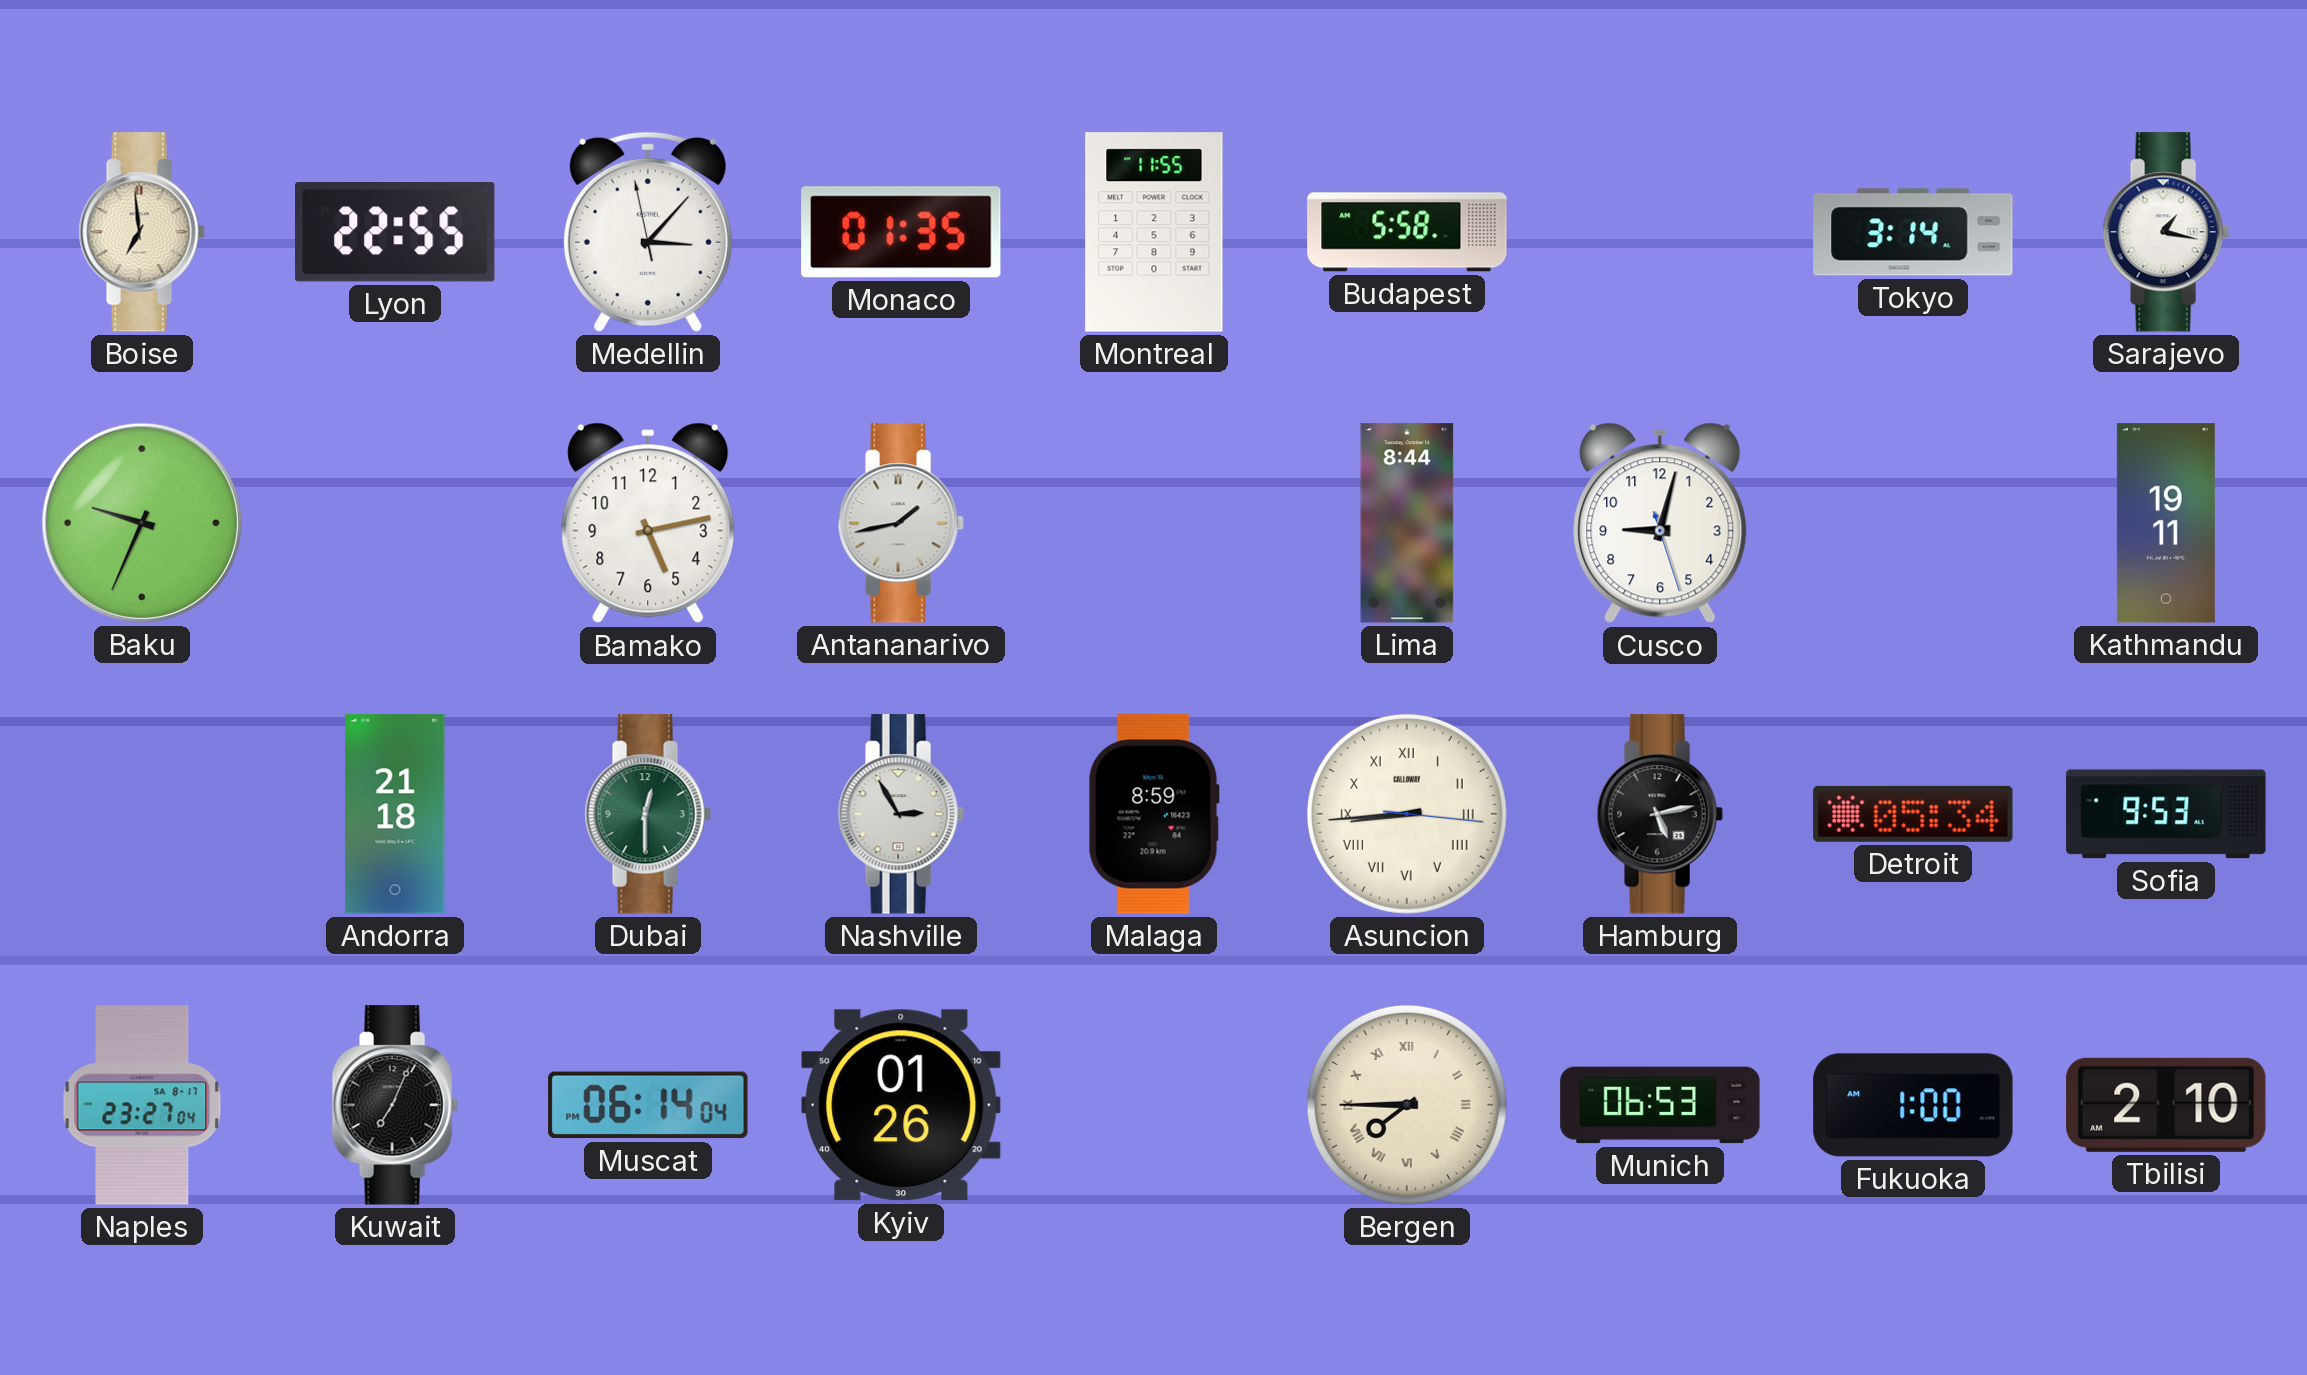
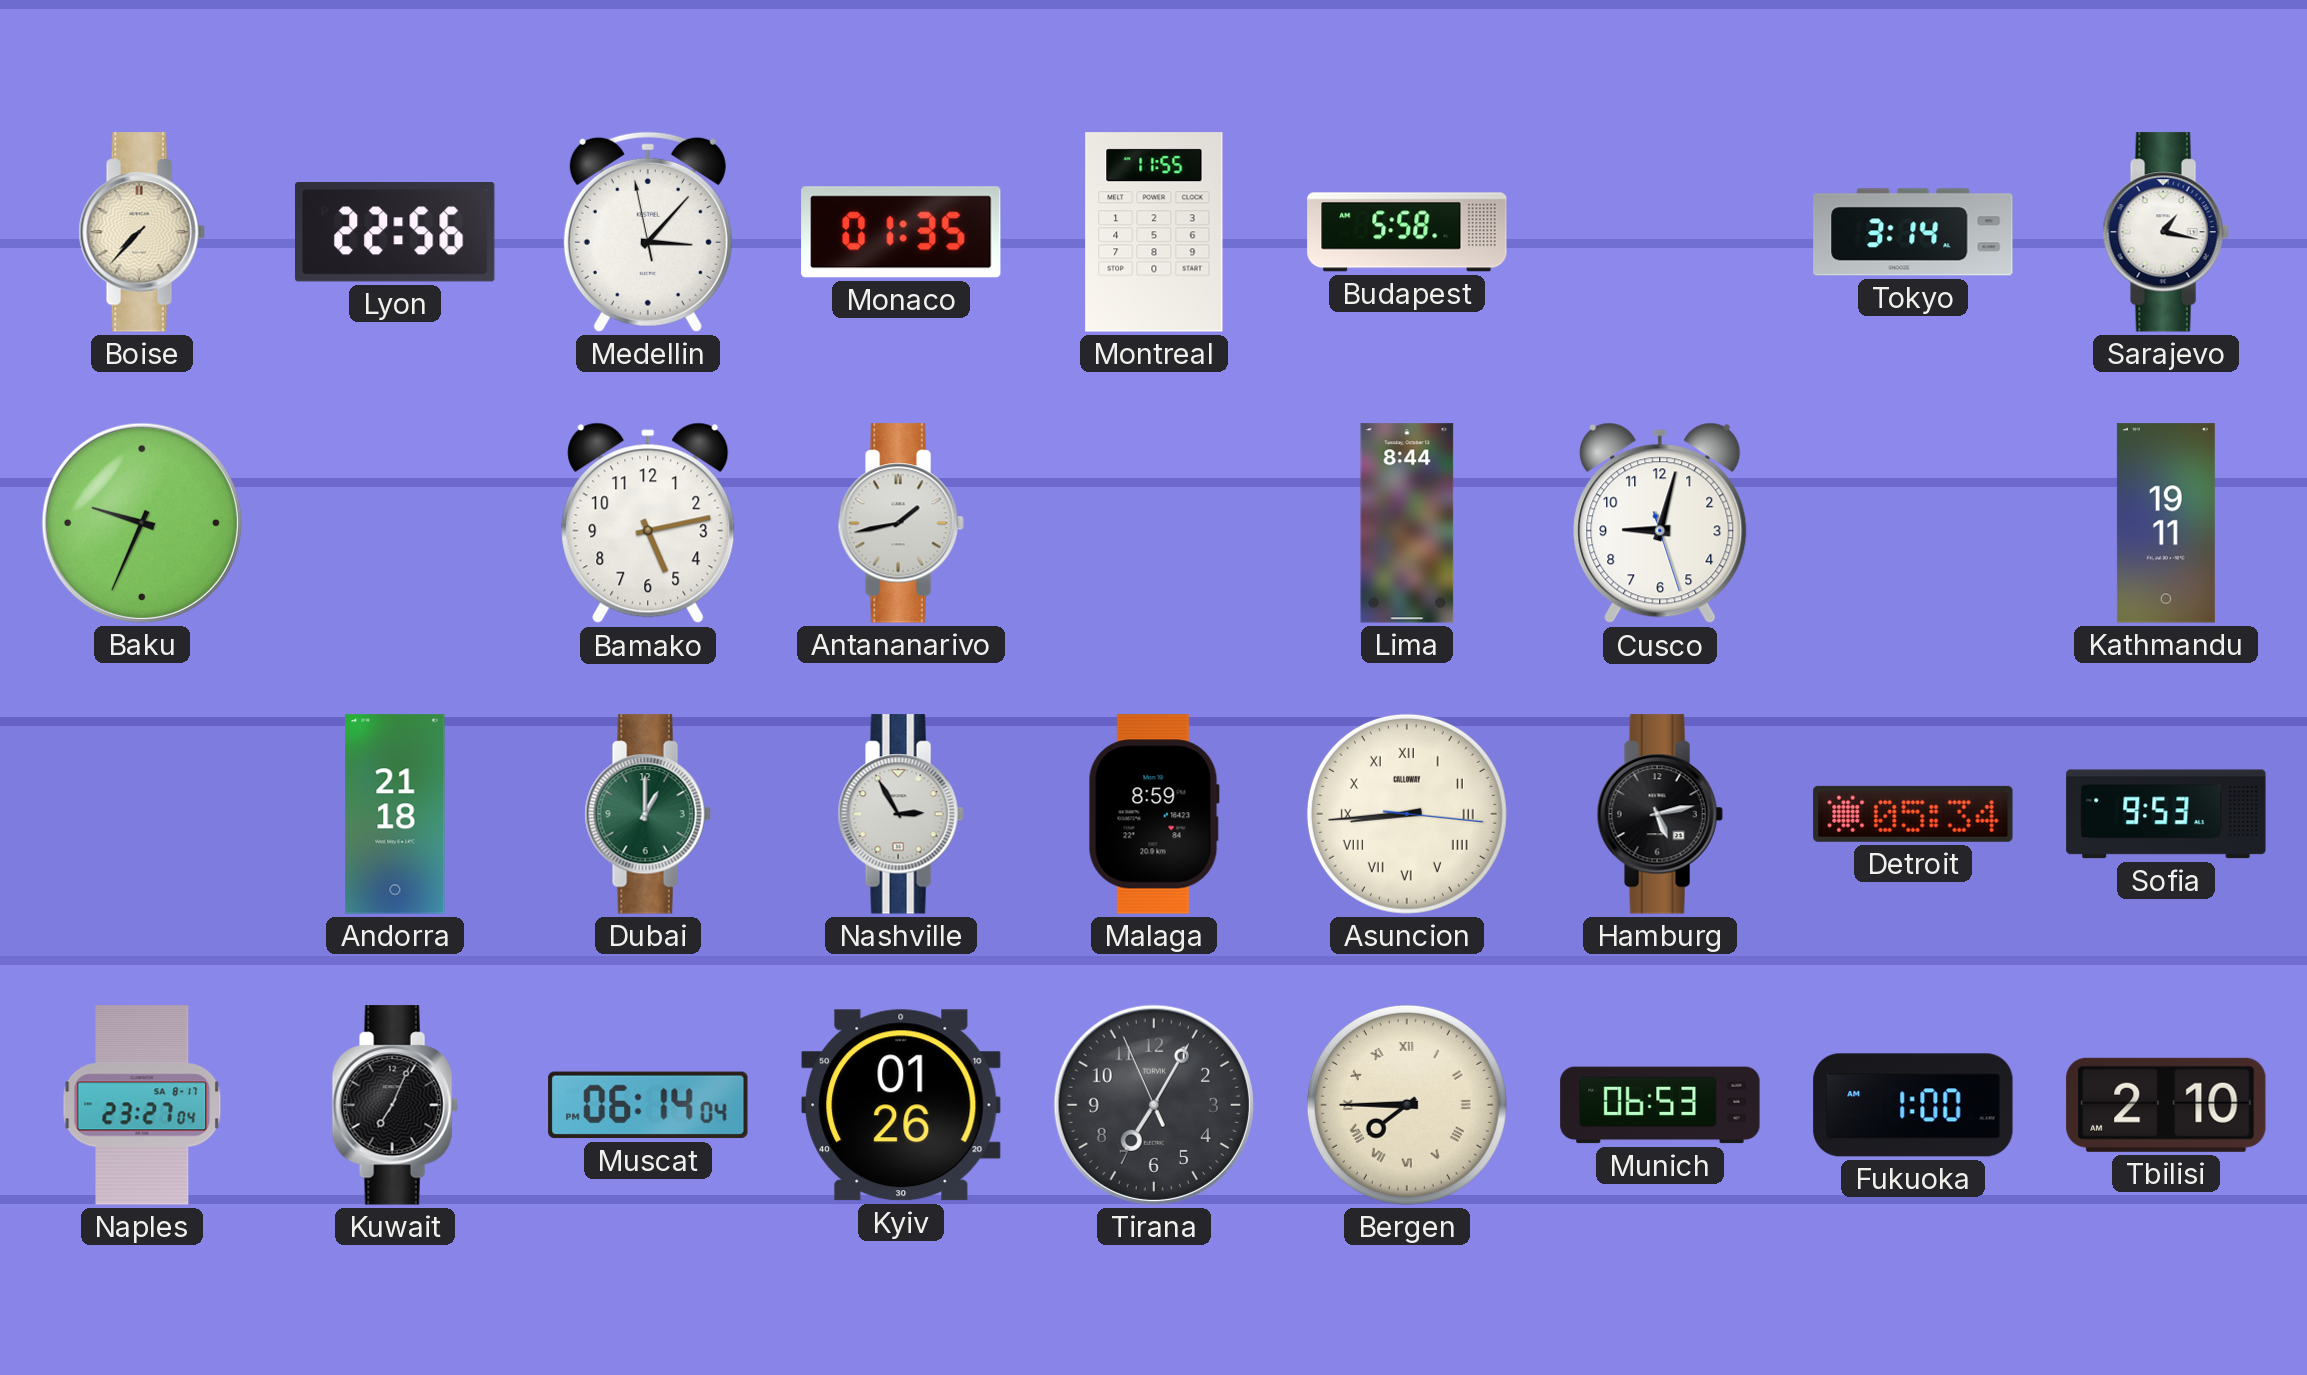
Boise: 6:59 -> 7:37
Lyon: 22:55 -> 22:56
Dubai: 12:30 -> 1:00
Tirana: none -> 7:04
